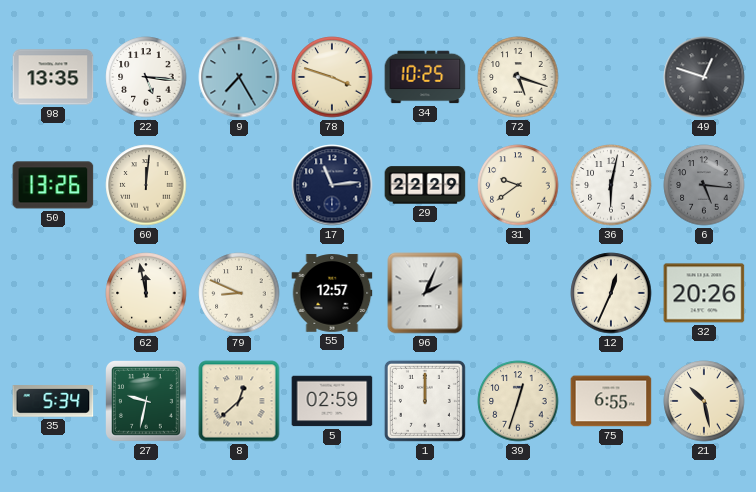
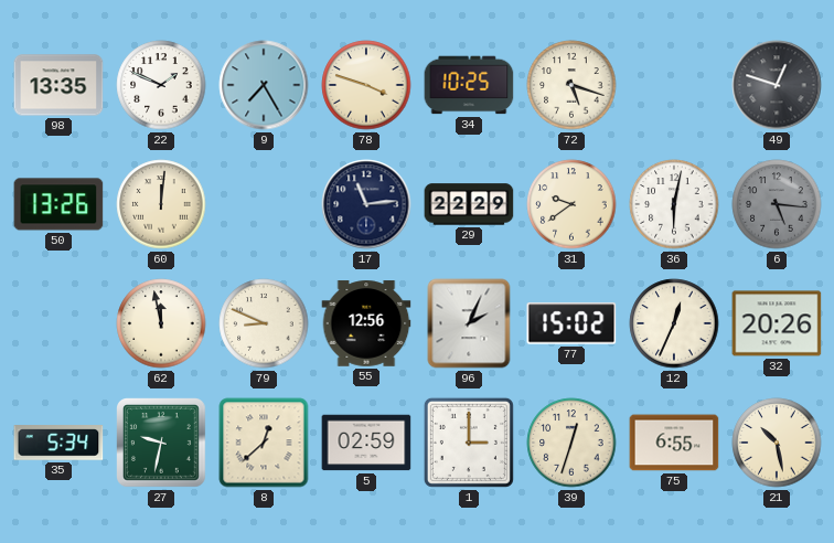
22: 5:16 -> 1:49
55: 12:57 -> 12:56
77: none -> 15:02
1: 12:00 -> 3:00
